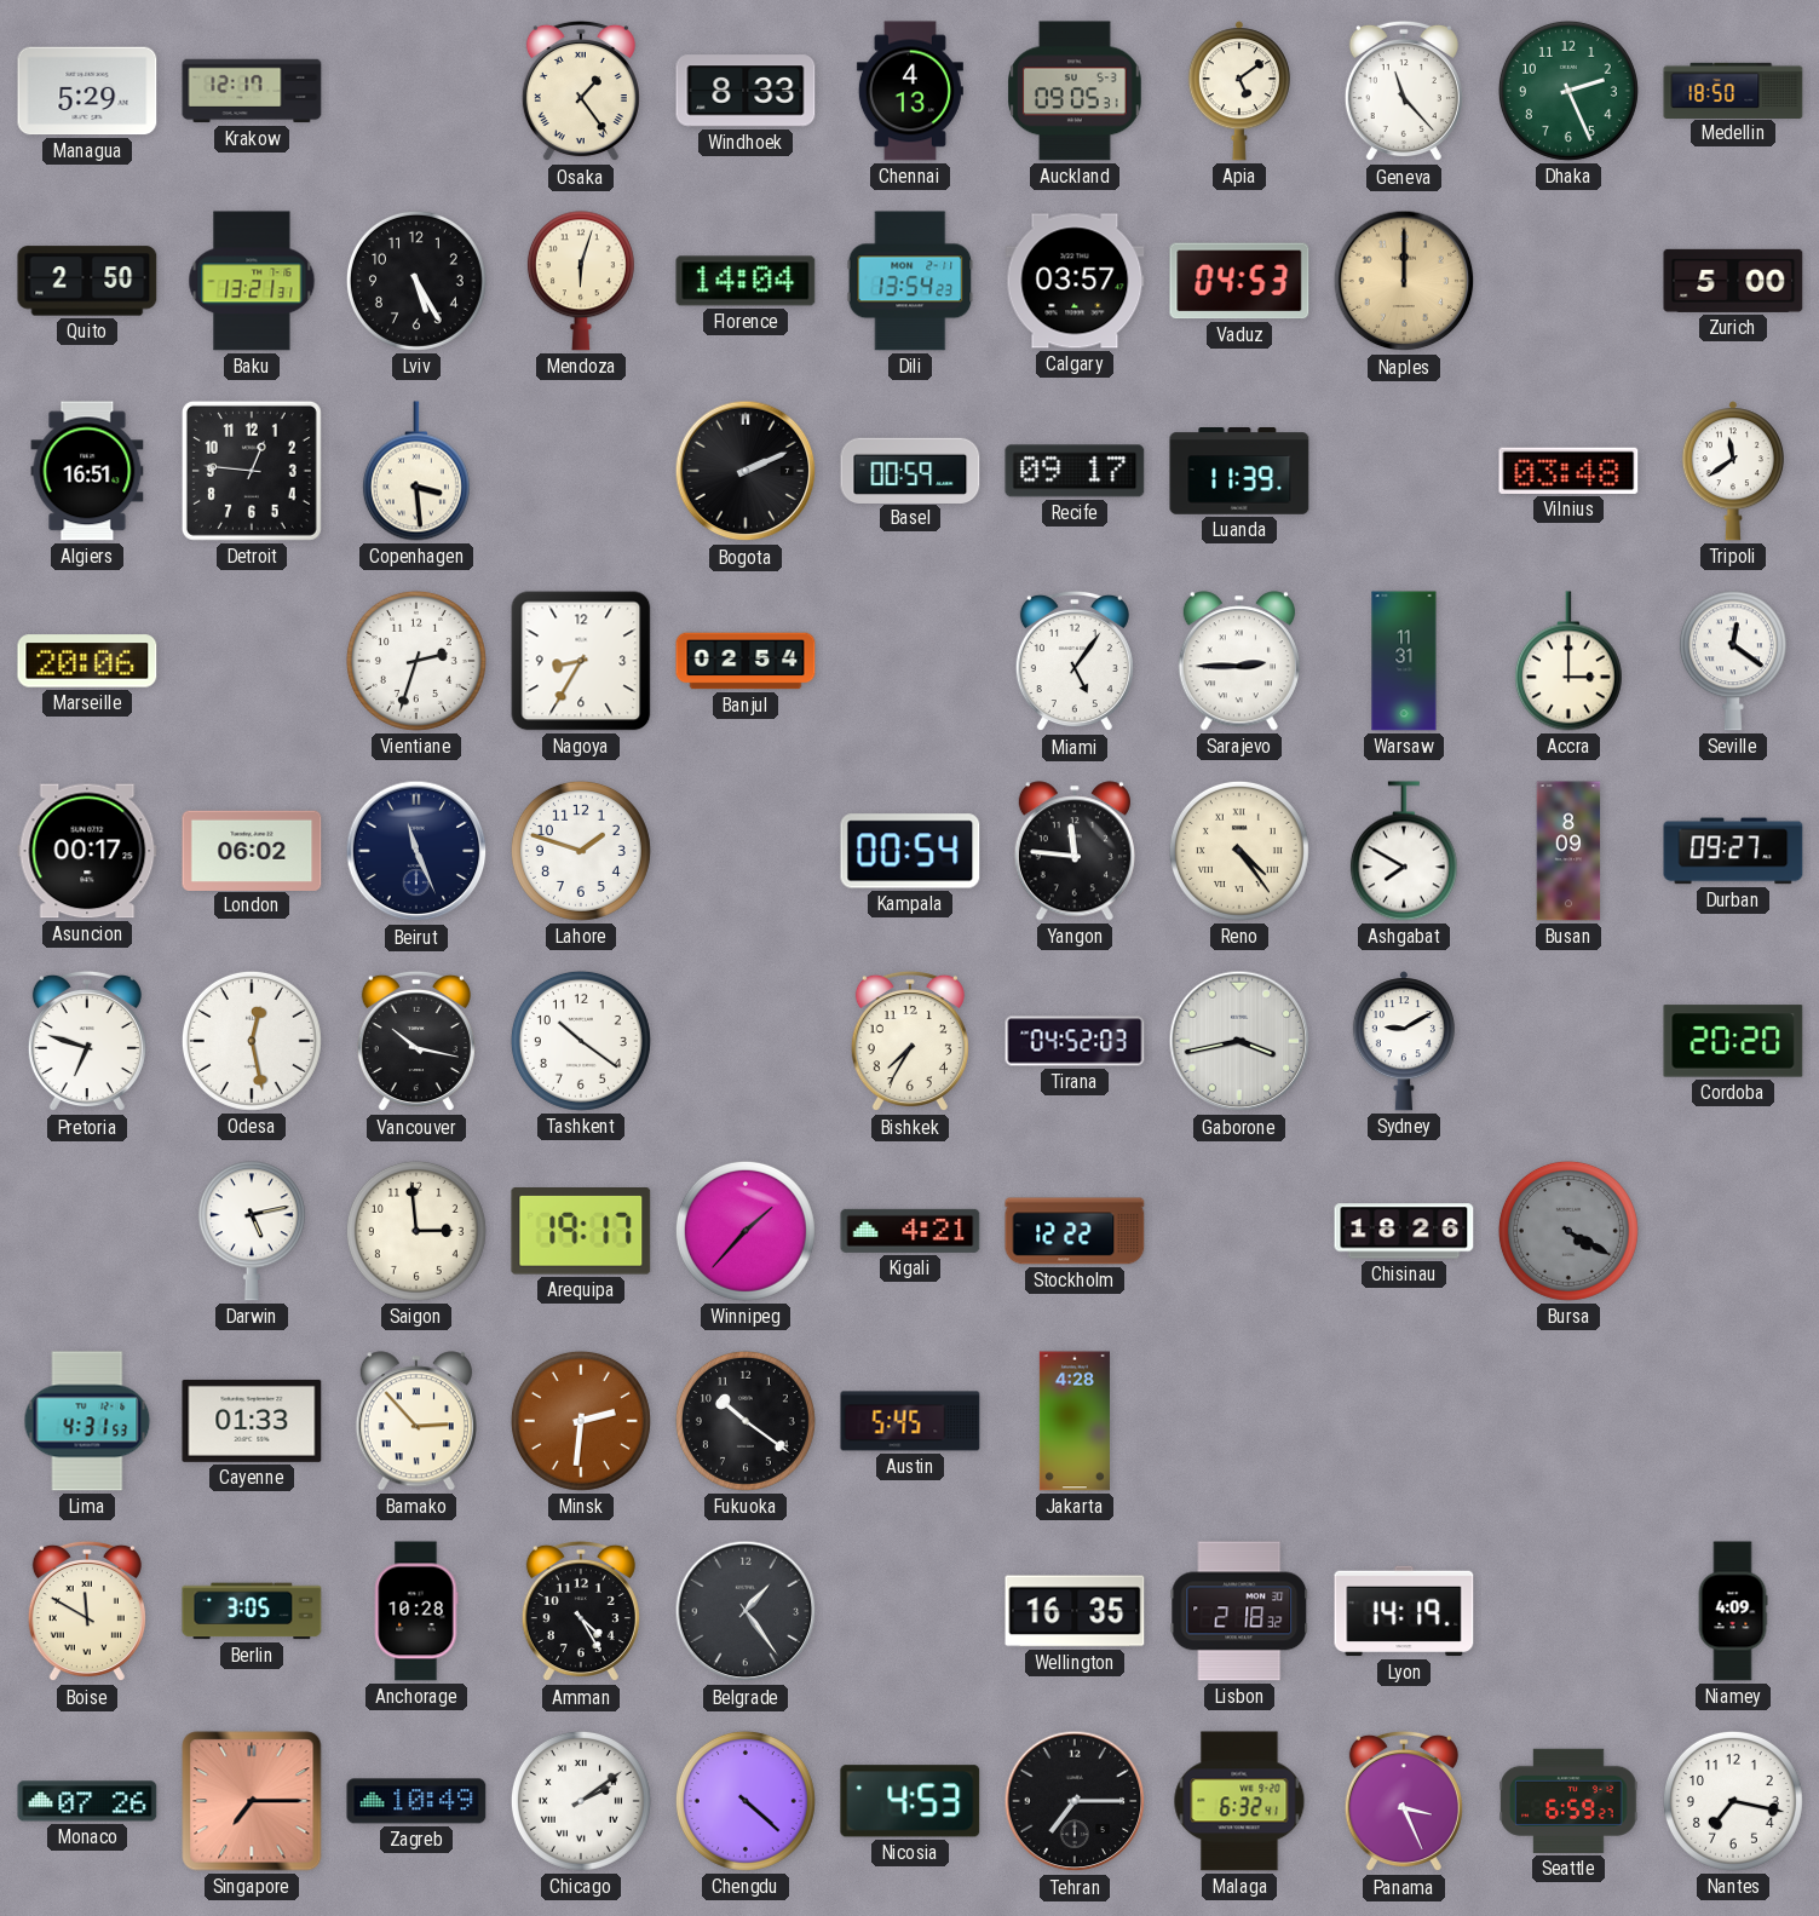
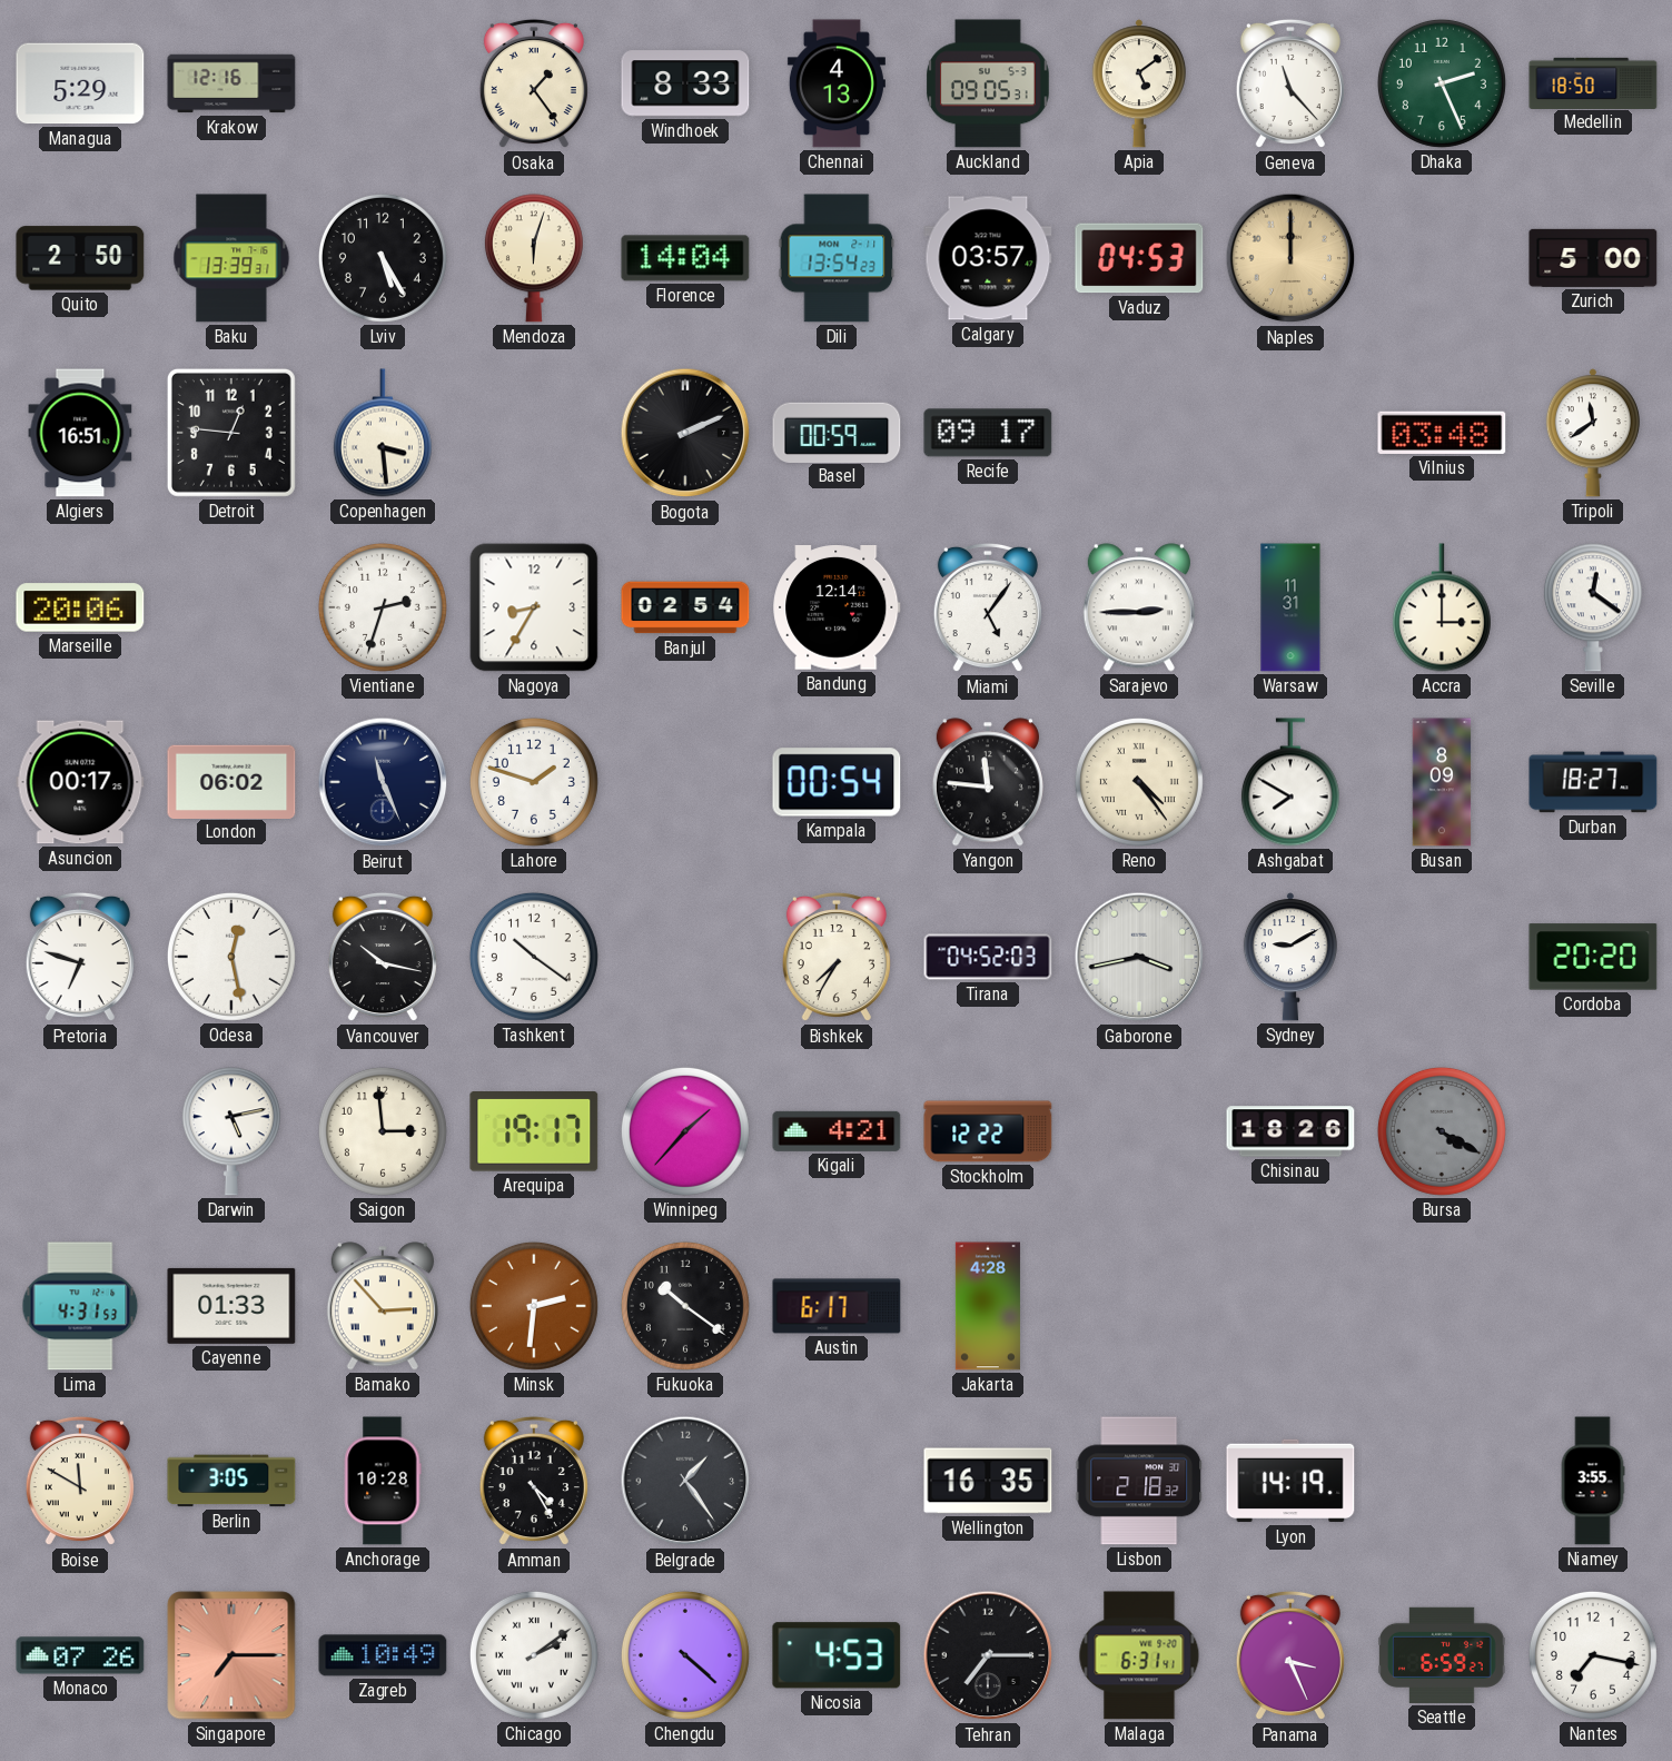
Krakow: 12:17 -> 12:16
Baku: 13:21 -> 13:39
Luanda: 11:39 -> none
Bandung: none -> 12:14
Durban: 09:27 -> 18:27
Austin: 5:45 -> 6:17
Niamey: 4:09 -> 3:55
Malaga: 6:32 -> 6:31
